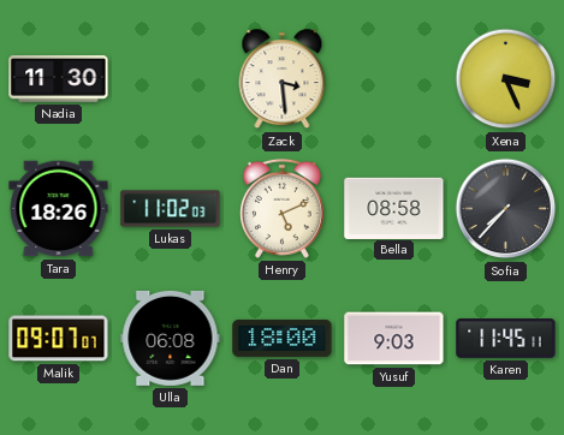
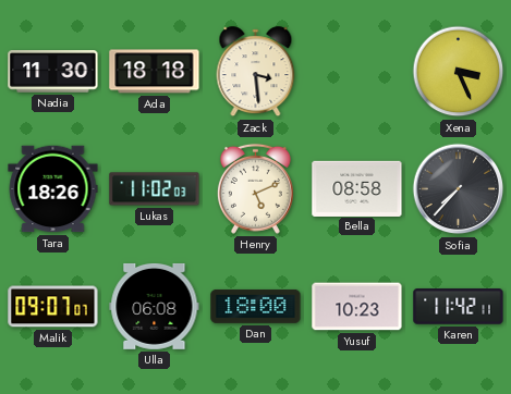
Ada: none -> 18:18
Yusuf: 9:03 -> 10:23
Karen: 11:45 -> 11:42
